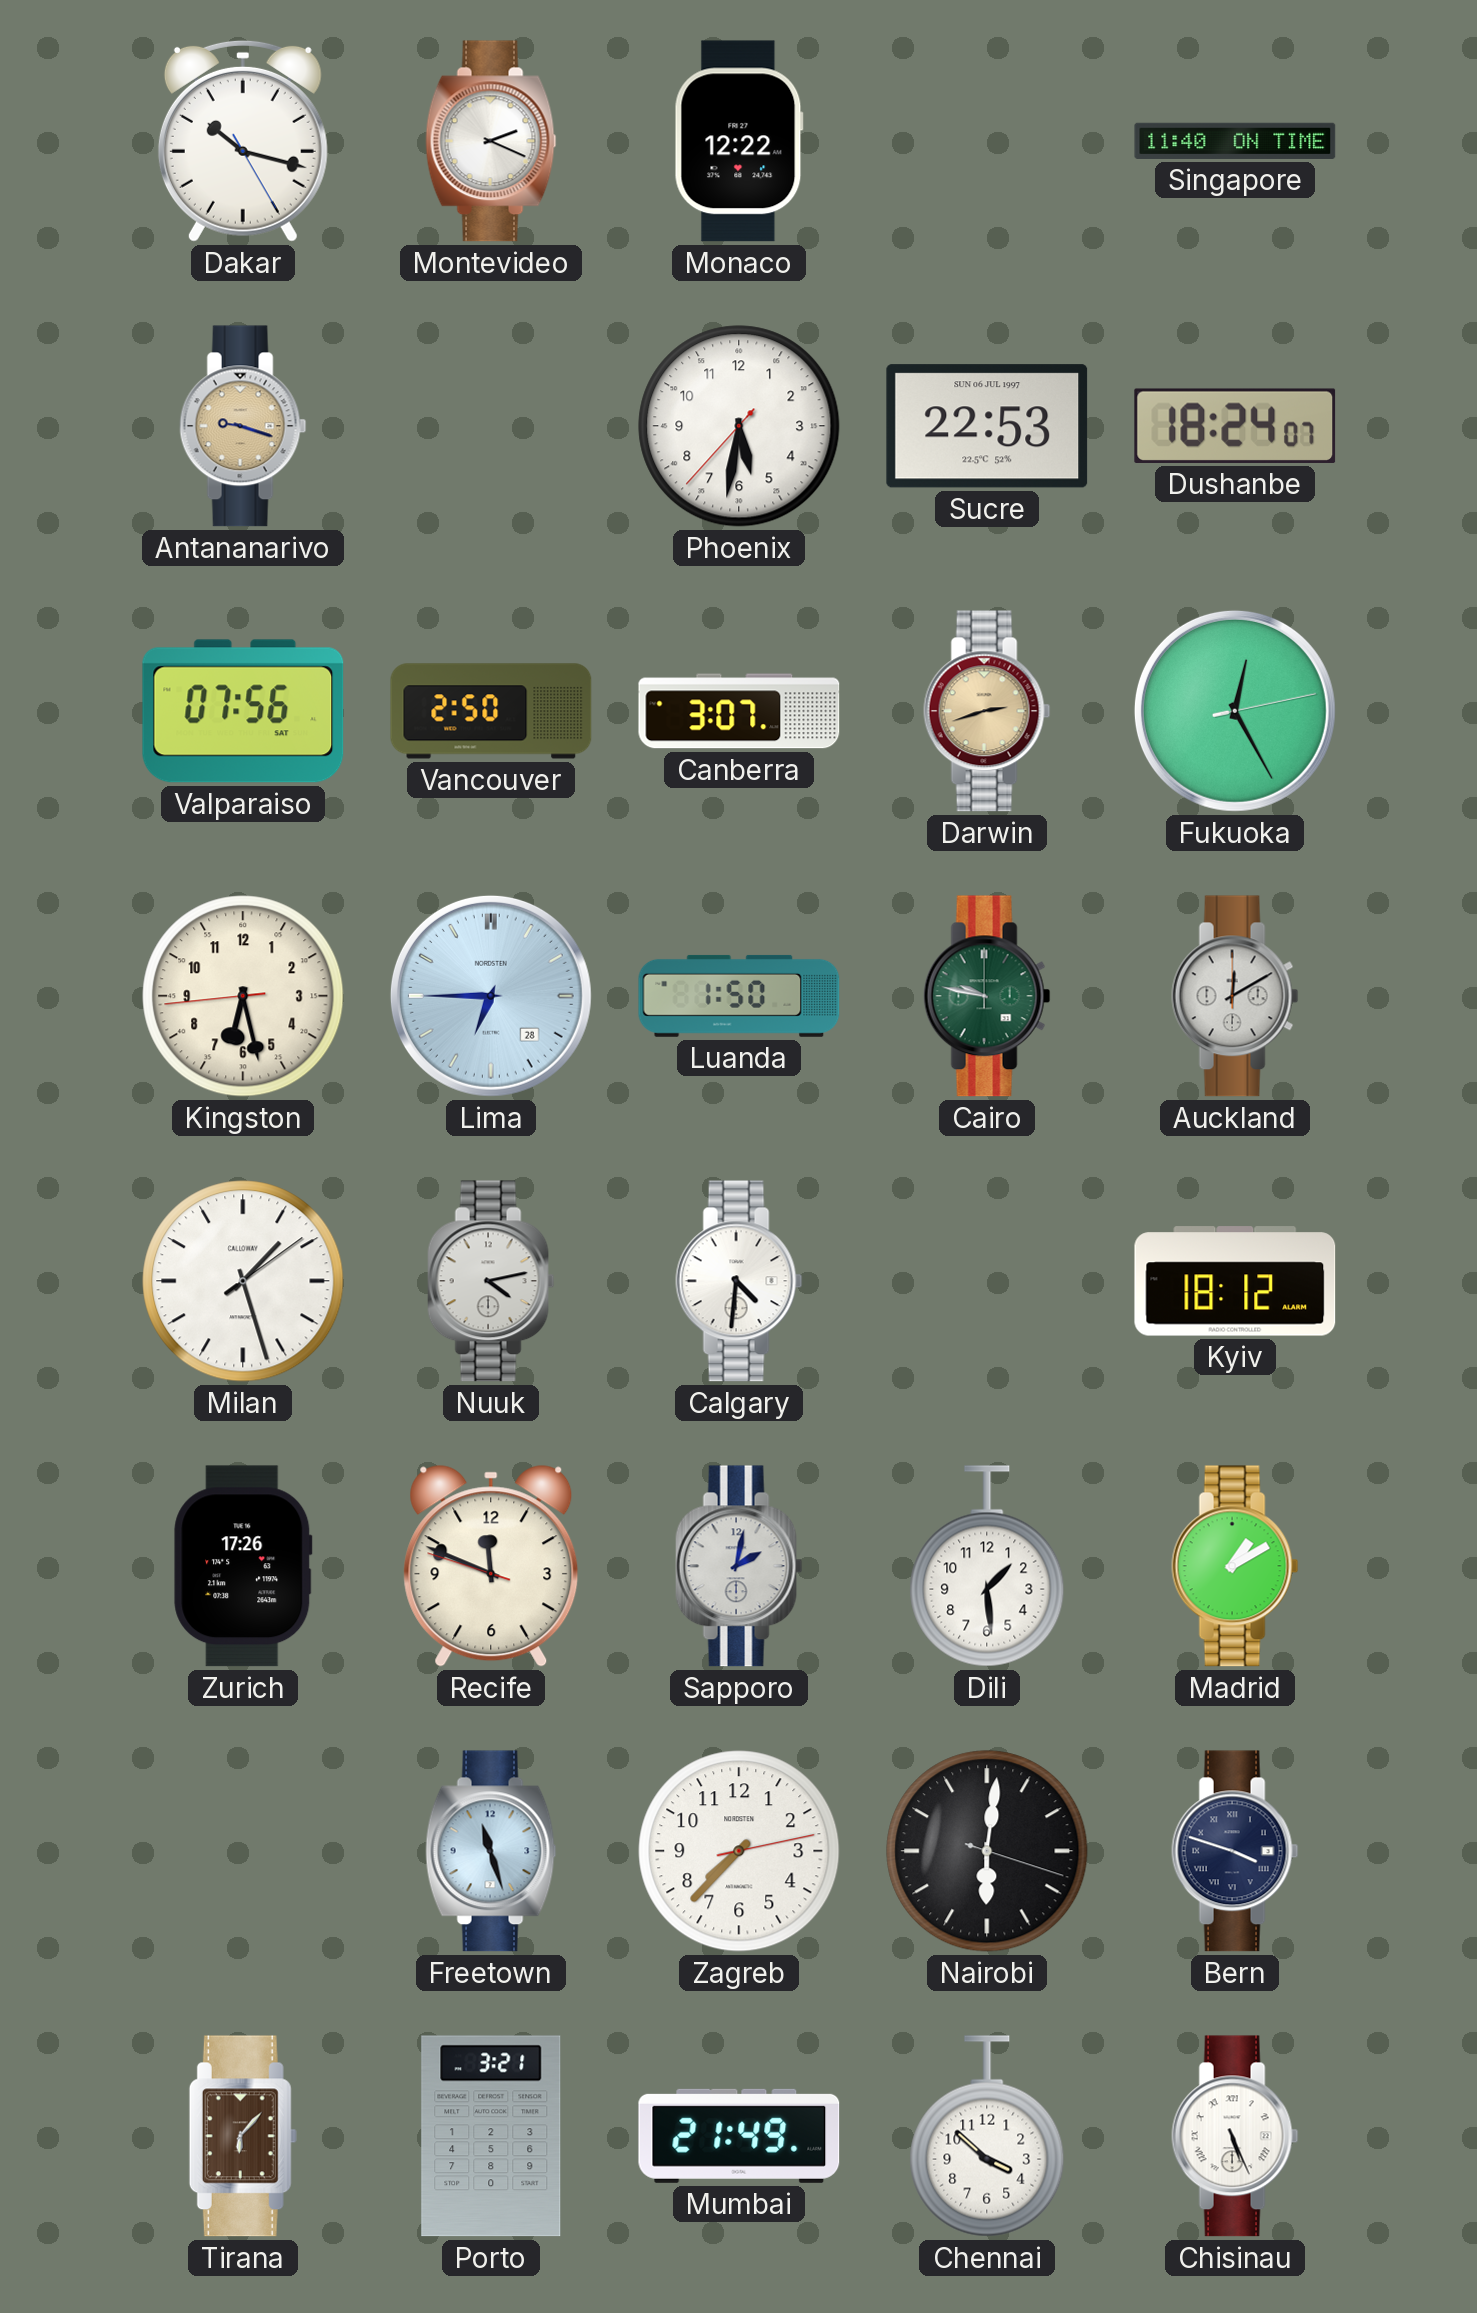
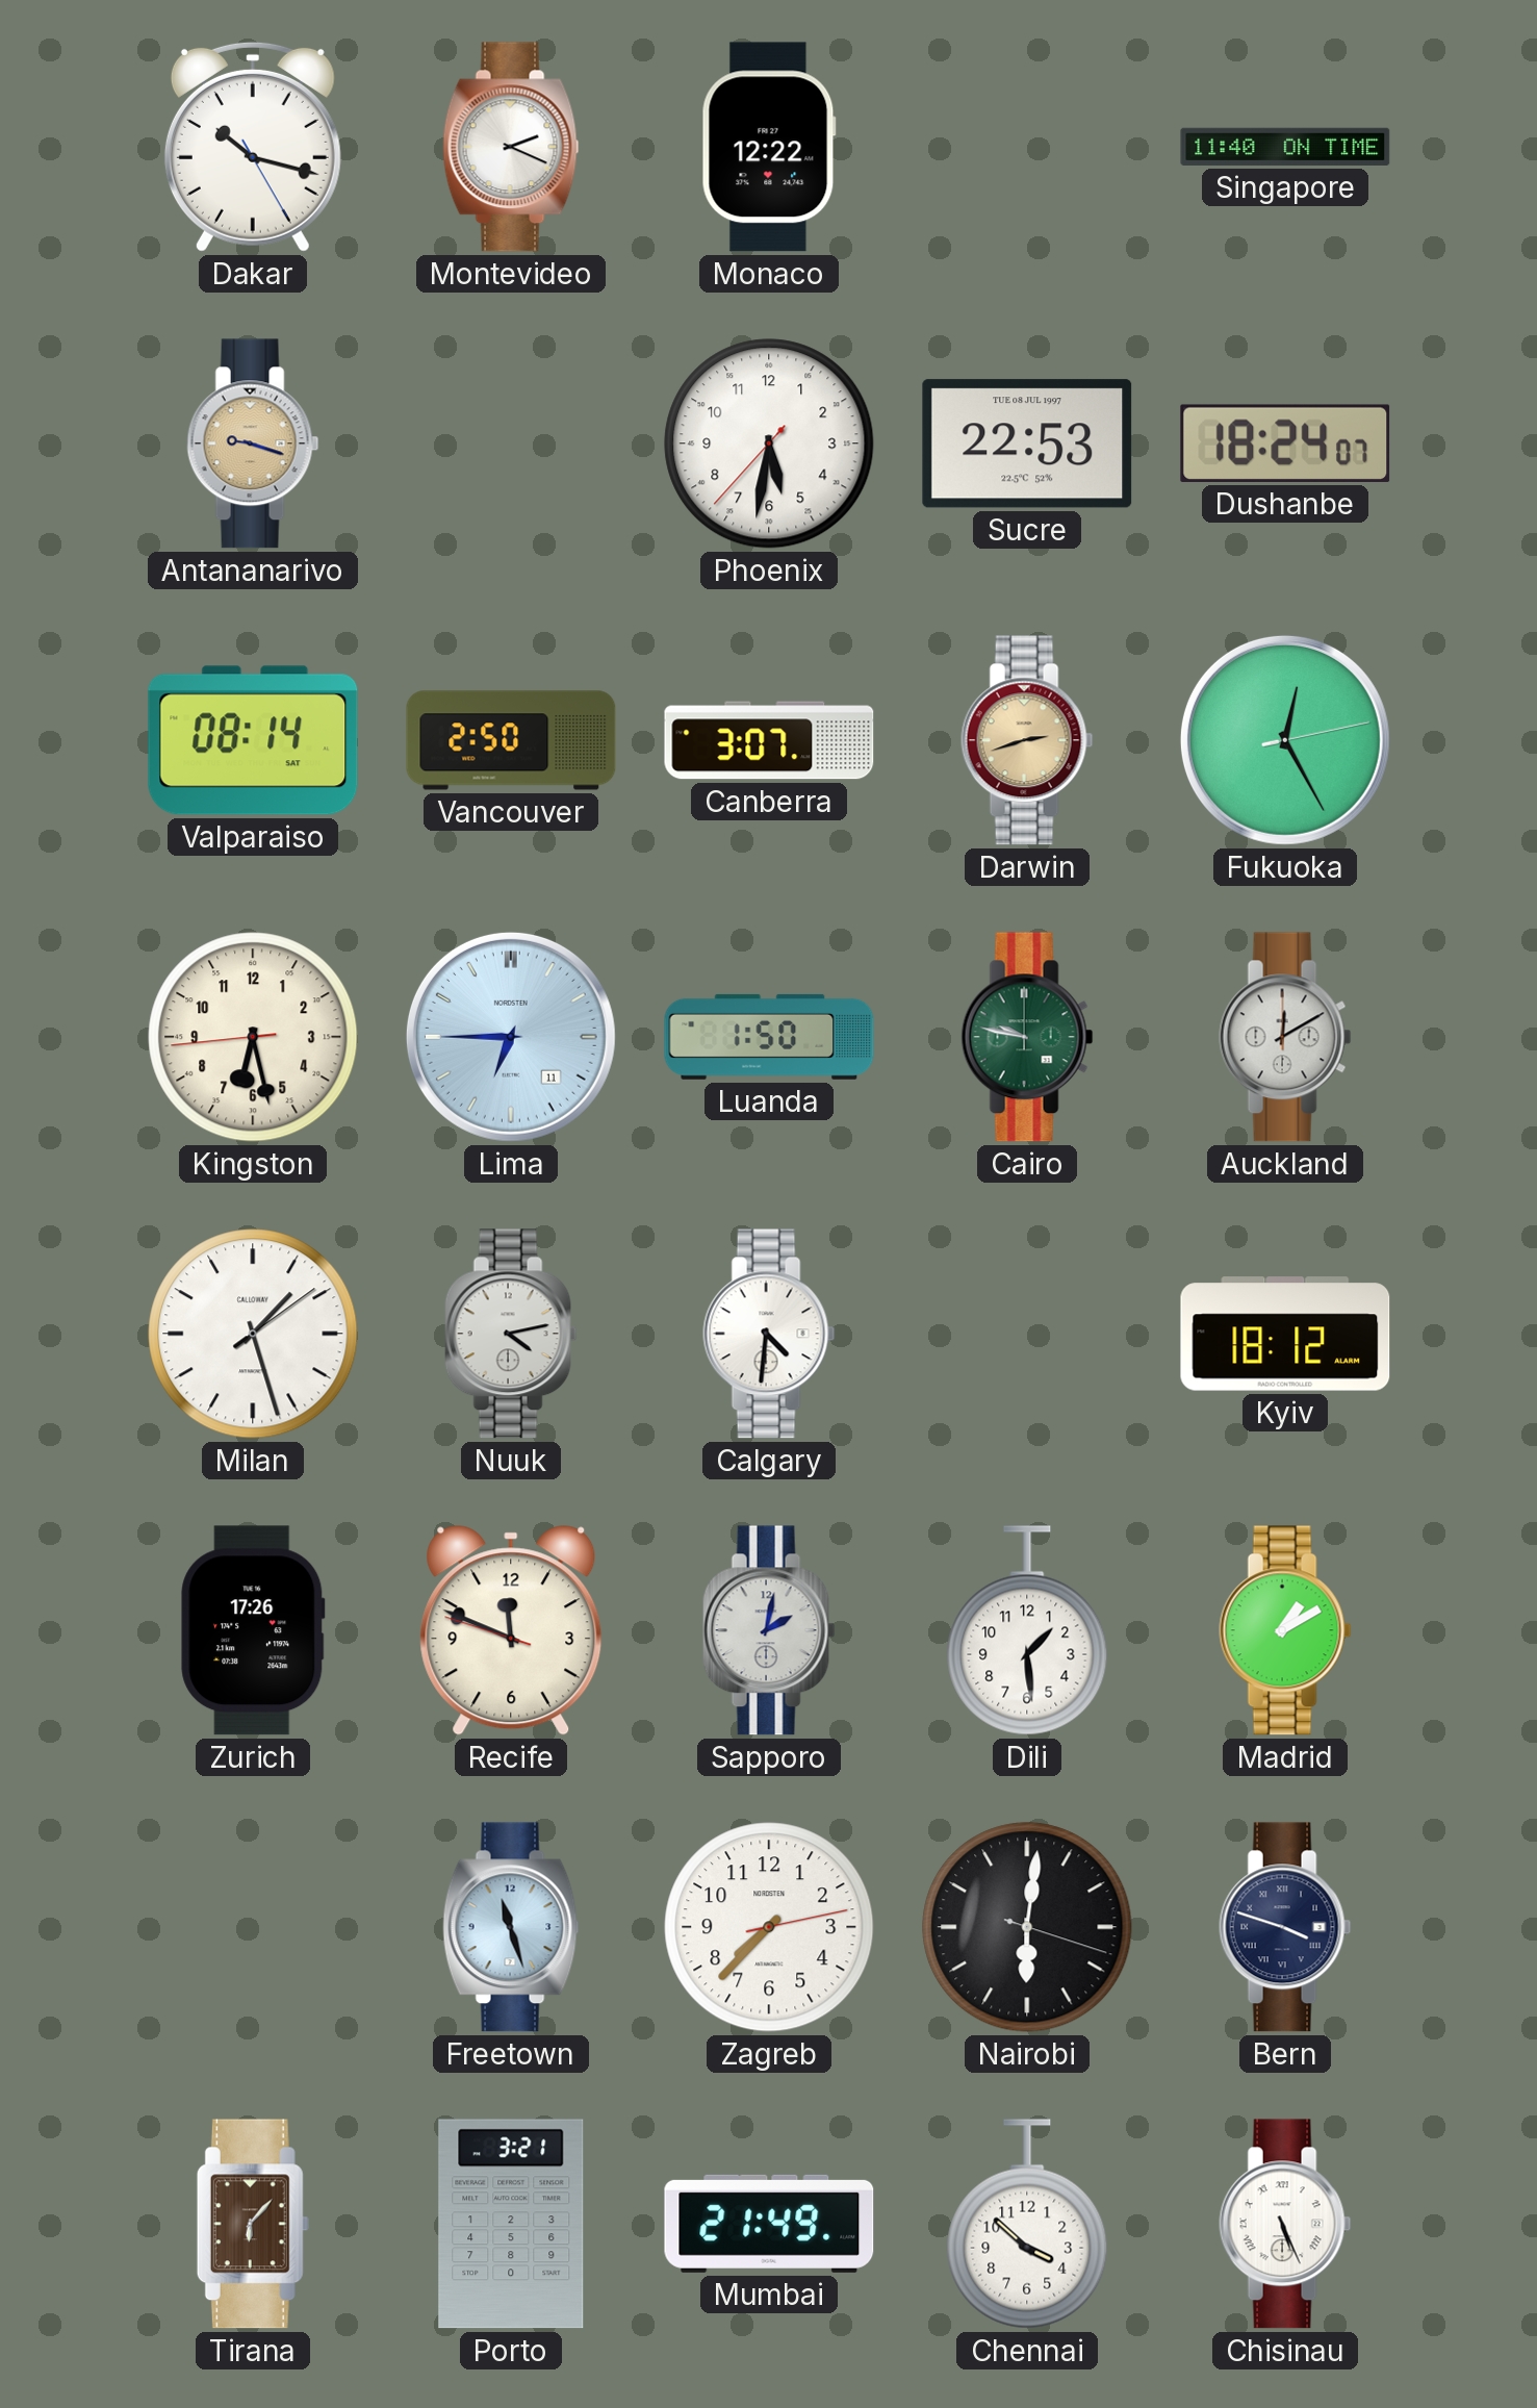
Sucre date: SUN 06 JUL 1997 -> TUE 08 JUL 1997
Valparaiso: 07:56 -> 08:14
Lima date: 28 -> 11
